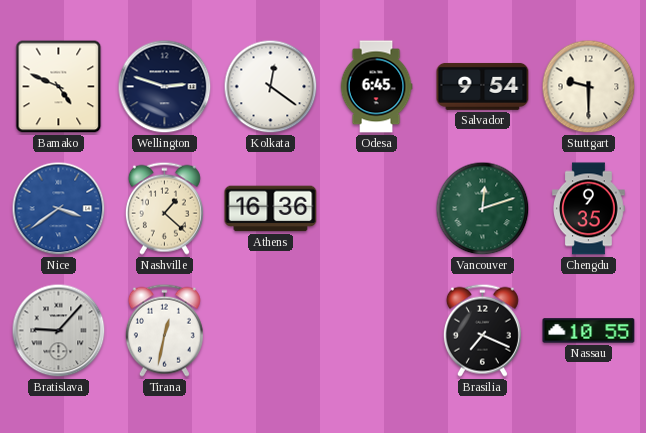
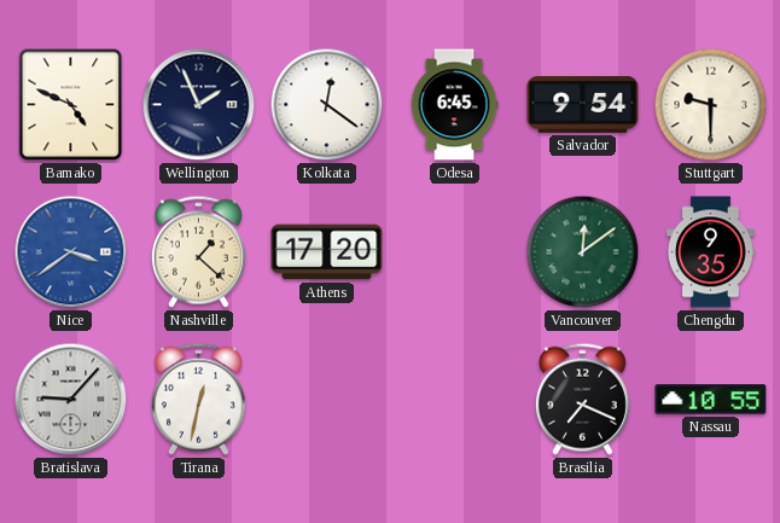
Wellington: 2:48 -> 1:56
Athens: 16:36 -> 17:20
Vancouver: 12:12 -> 12:09
